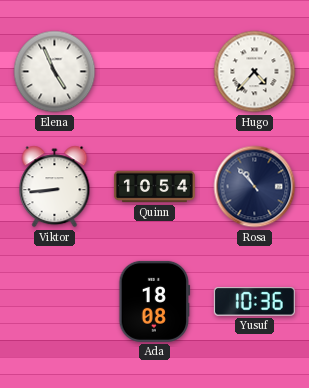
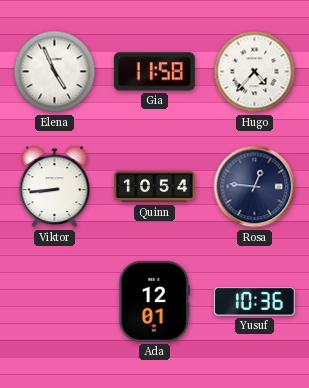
Gia: none -> 11:58
Rosa: 10:53 -> 12:46
Ada: 18:08 -> 12:01
